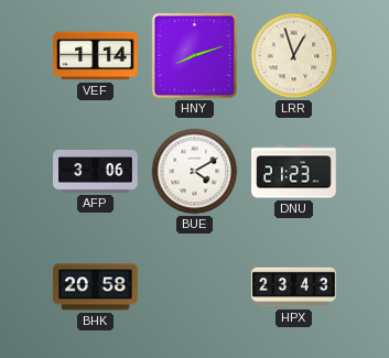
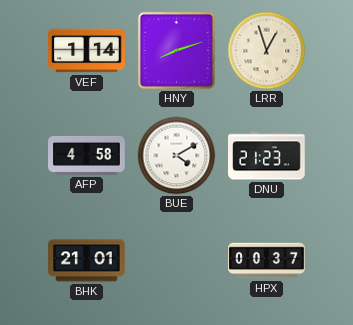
AFP: 3:06 -> 4:58
BHK: 20:58 -> 21:01
HPX: 23:43 -> 00:37
